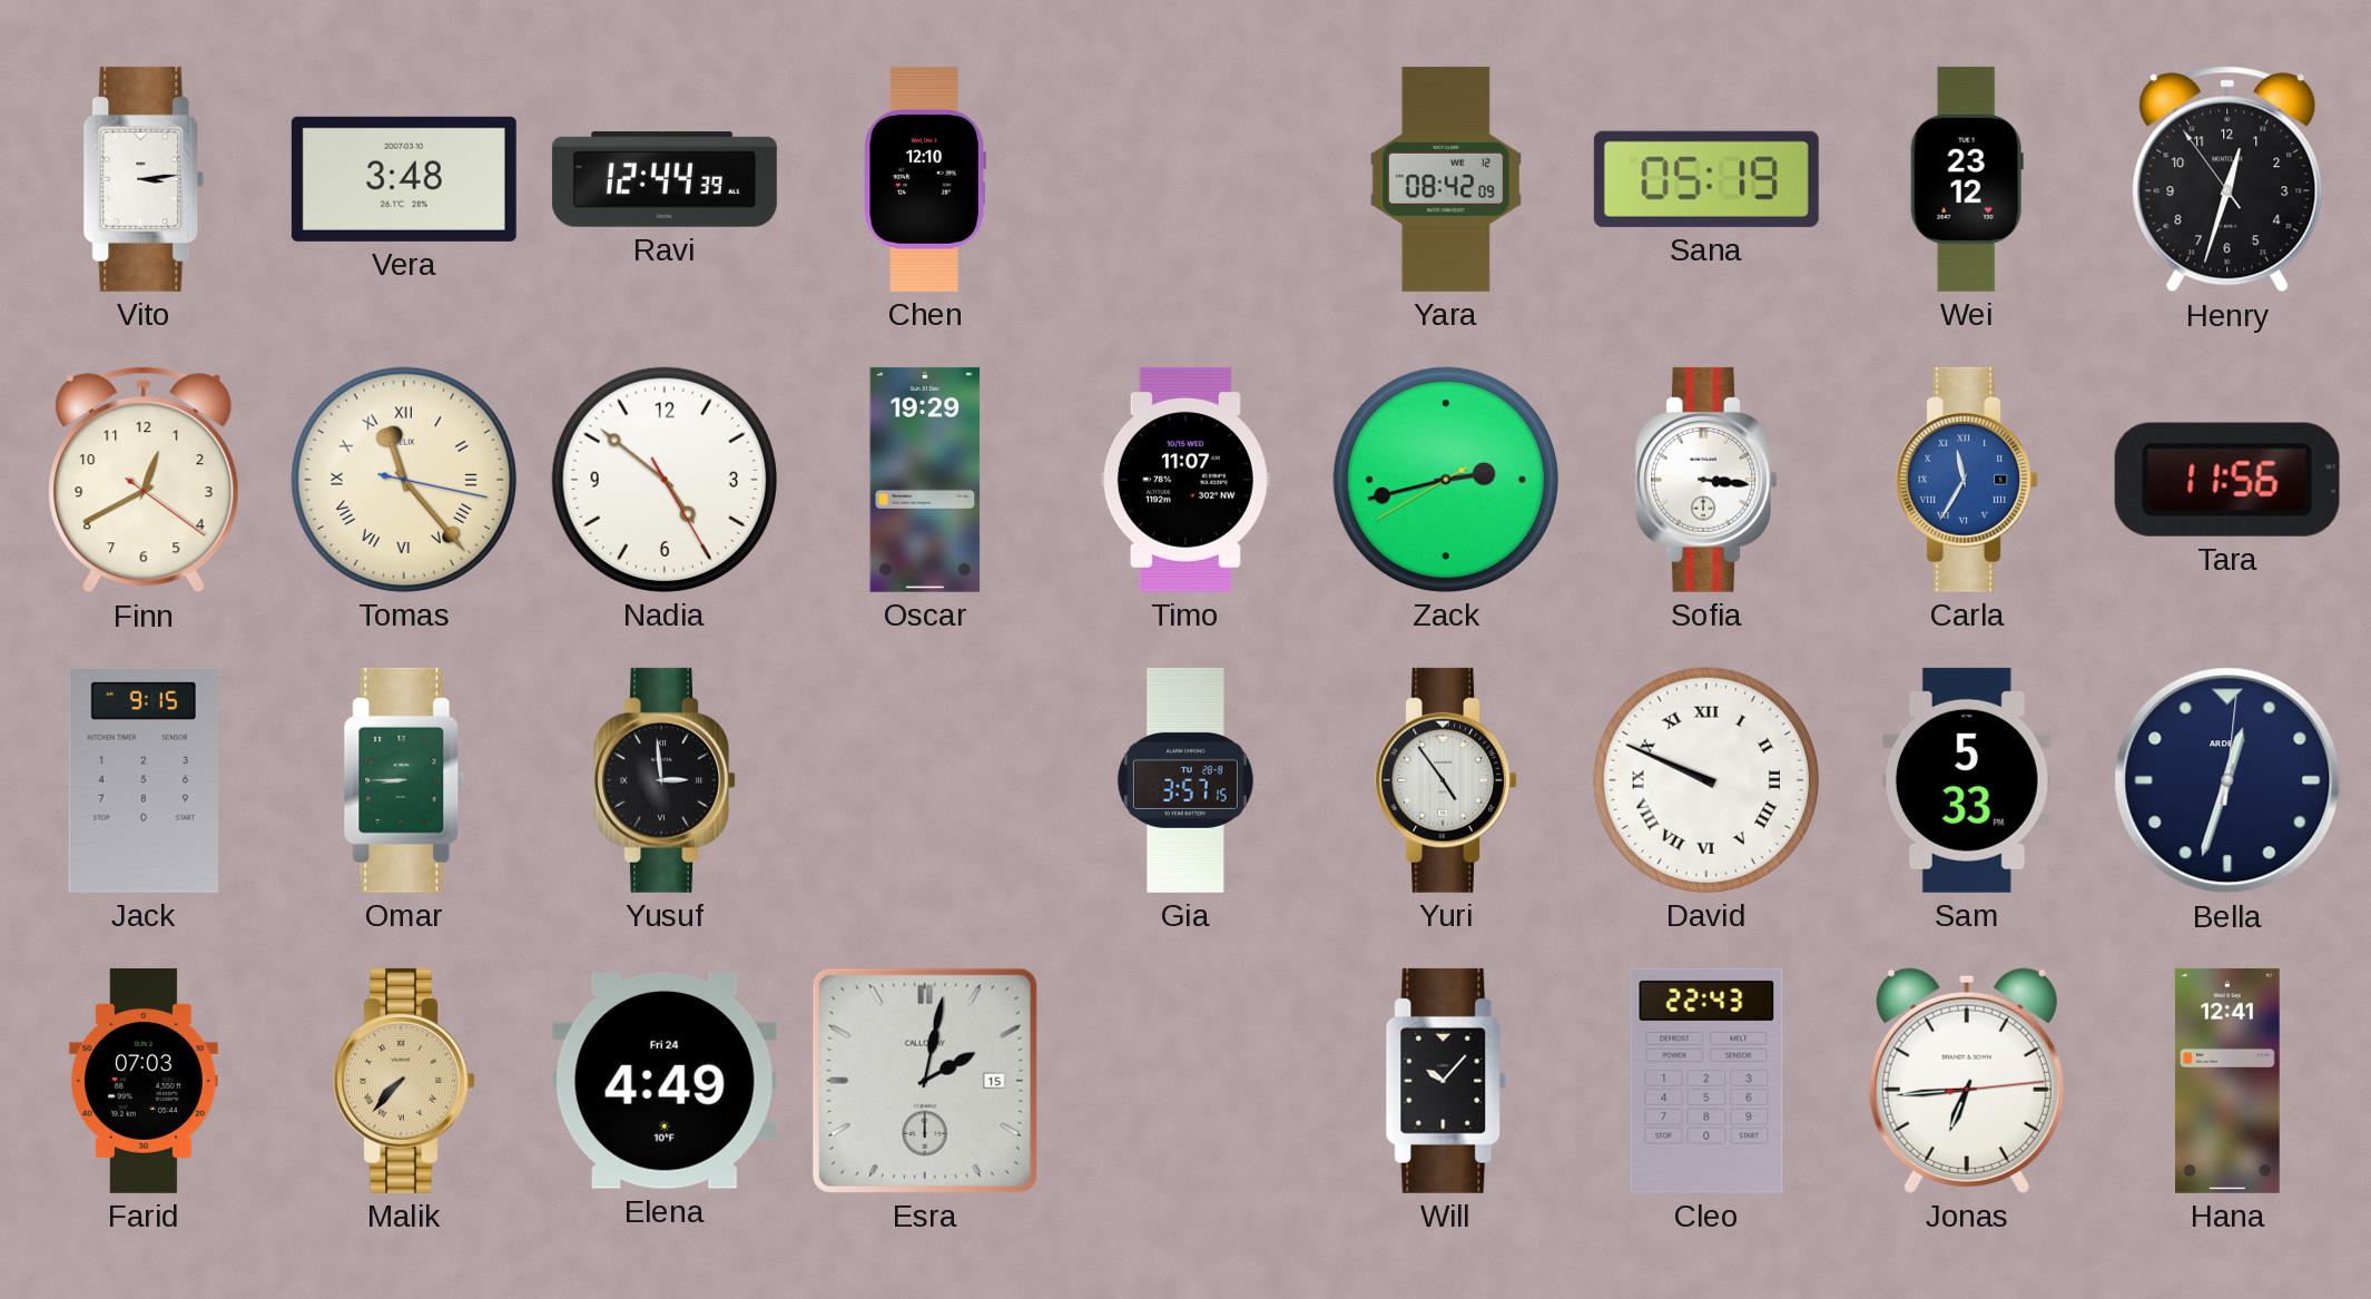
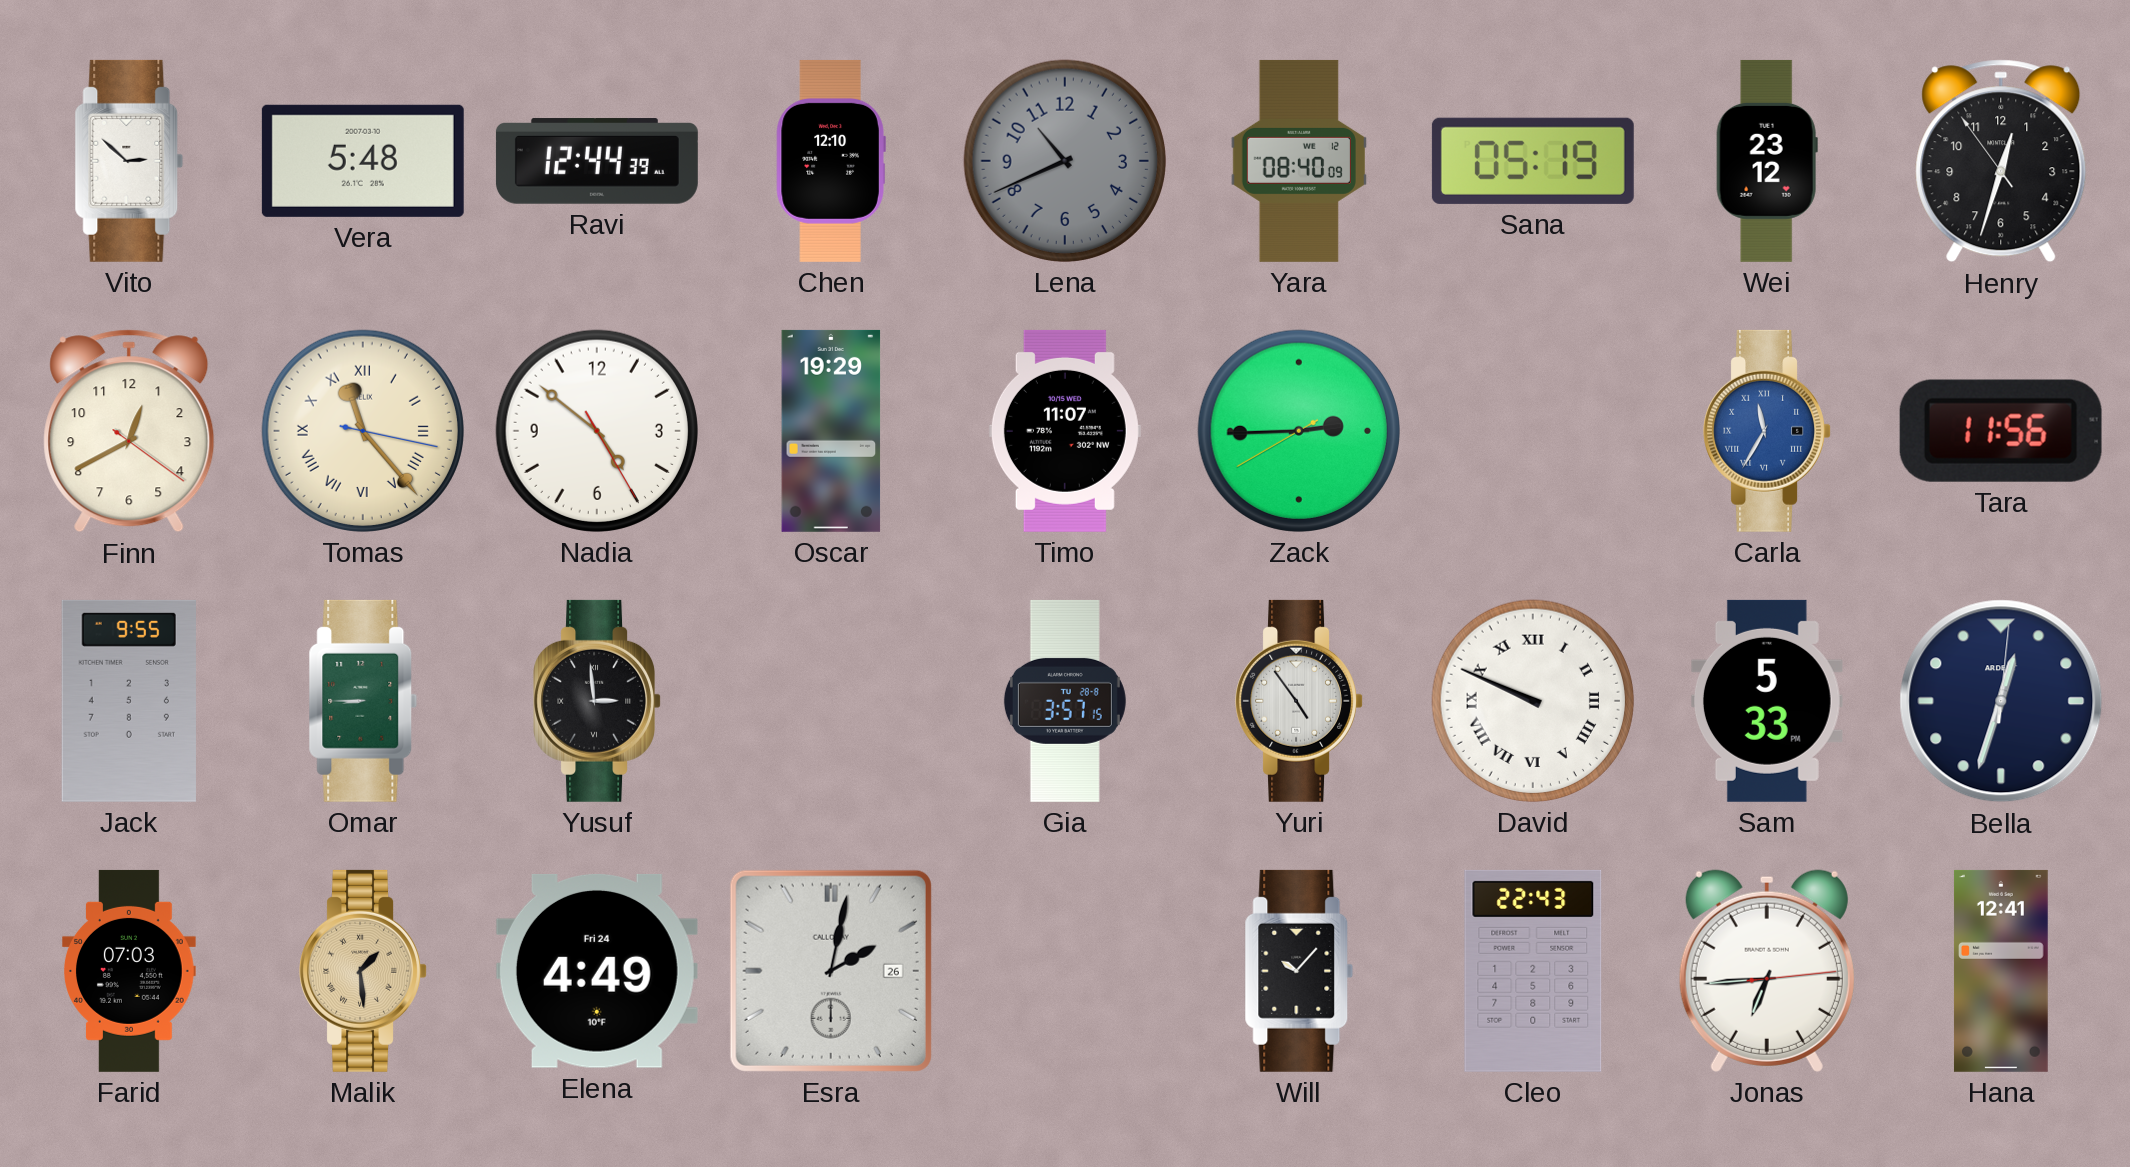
Vito: 3:14 -> 2:52
Vera: 3:48 -> 5:48
Lena: none -> 10:41
Yara: 08:42 -> 08:40
Zack: 2:42 -> 2:44
Sofia: 3:16 -> none
Jack: 9:15 -> 9:55
Malik: 7:37 -> 1:29
Esra date: 15 -> 26
